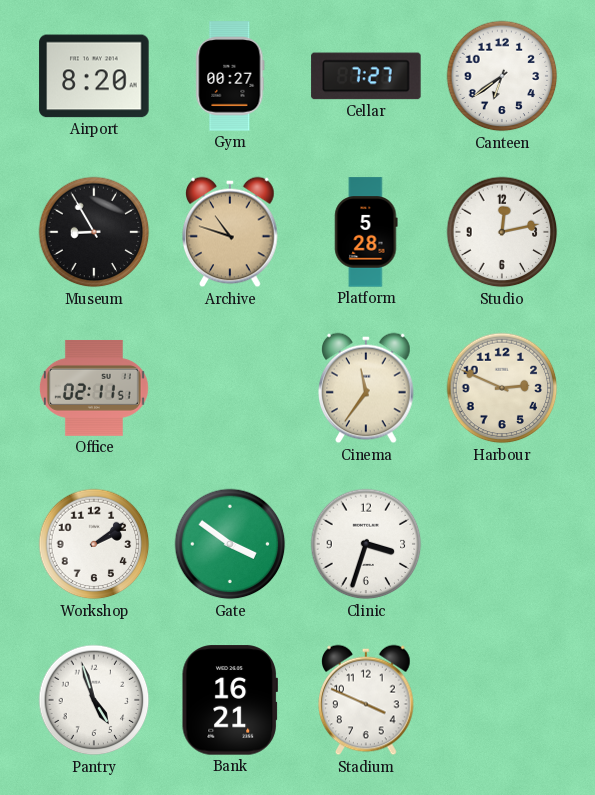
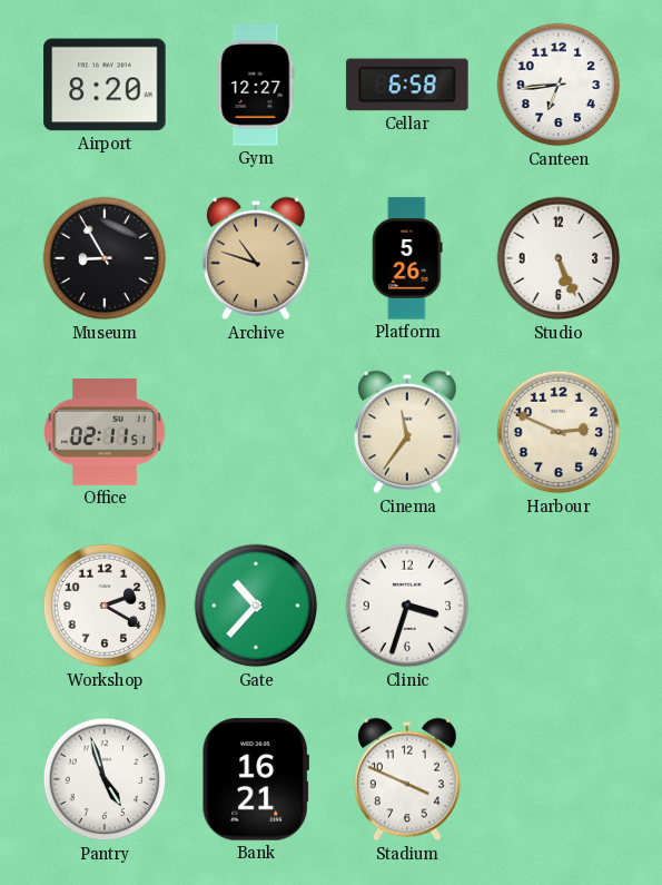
Gym: 00:27 -> 12:27
Cellar: 7:27 -> 6:58
Canteen: 6:39 -> 6:44
Platform: 5:28 -> 5:26
Studio: 12:13 -> 5:26
Workshop: 2:09 -> 2:20
Gate: 3:51 -> 10:37
